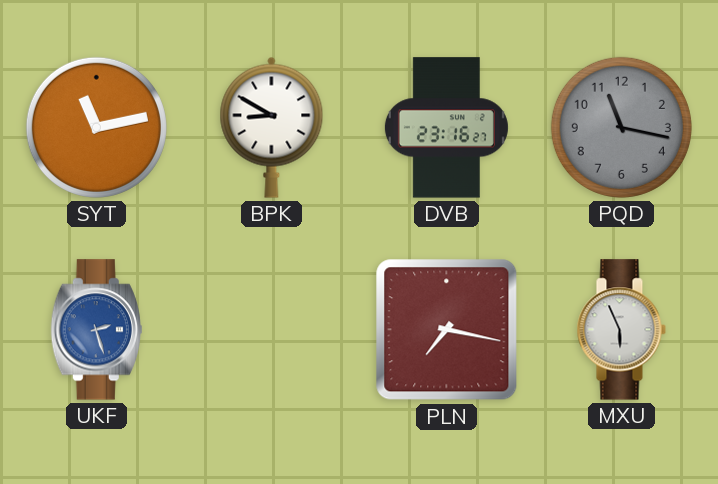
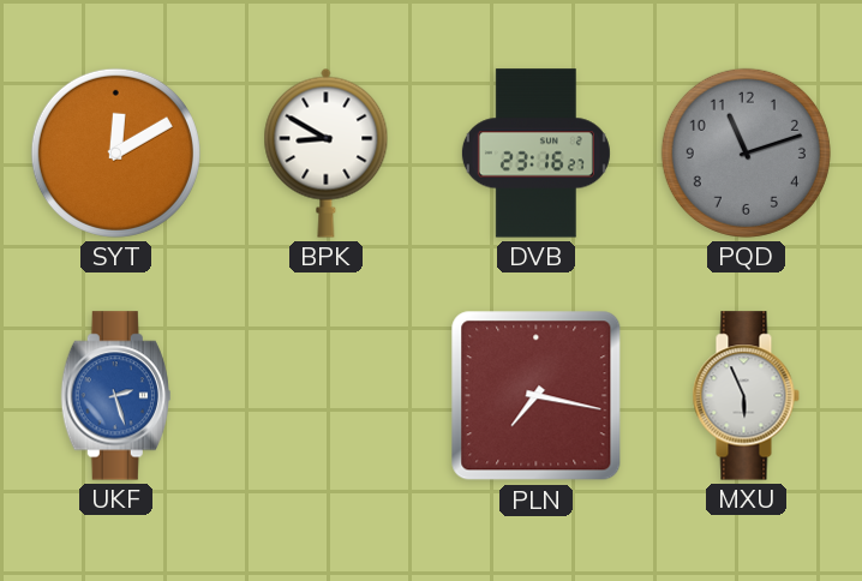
SYT: 11:13 -> 12:10
PQD: 11:17 -> 11:12
